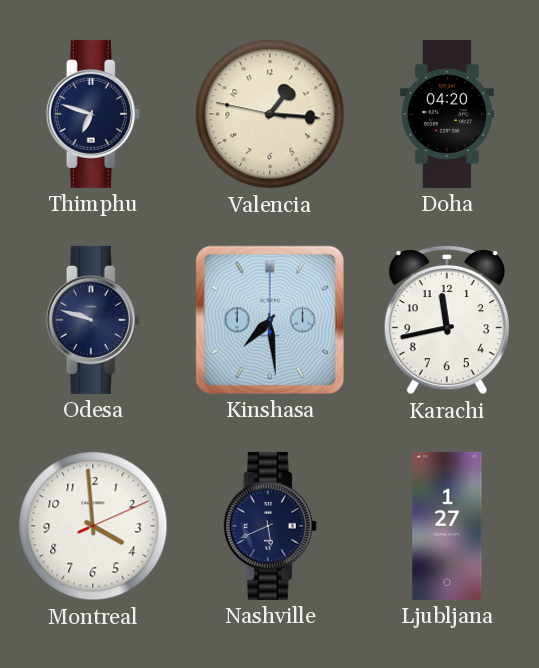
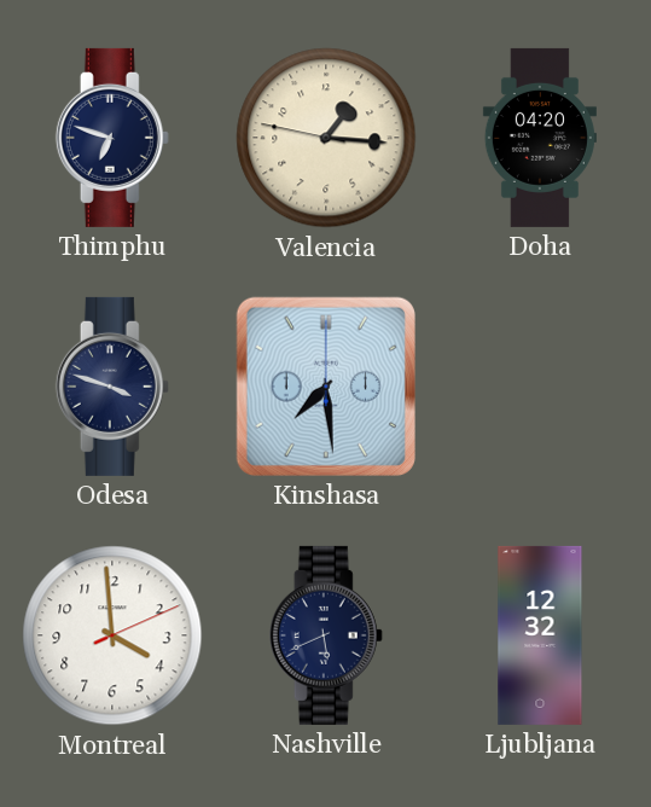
Odesa: 9:48 -> 3:48
Karachi: 11:43 -> none
Ljubljana: 1:27 -> 12:32
